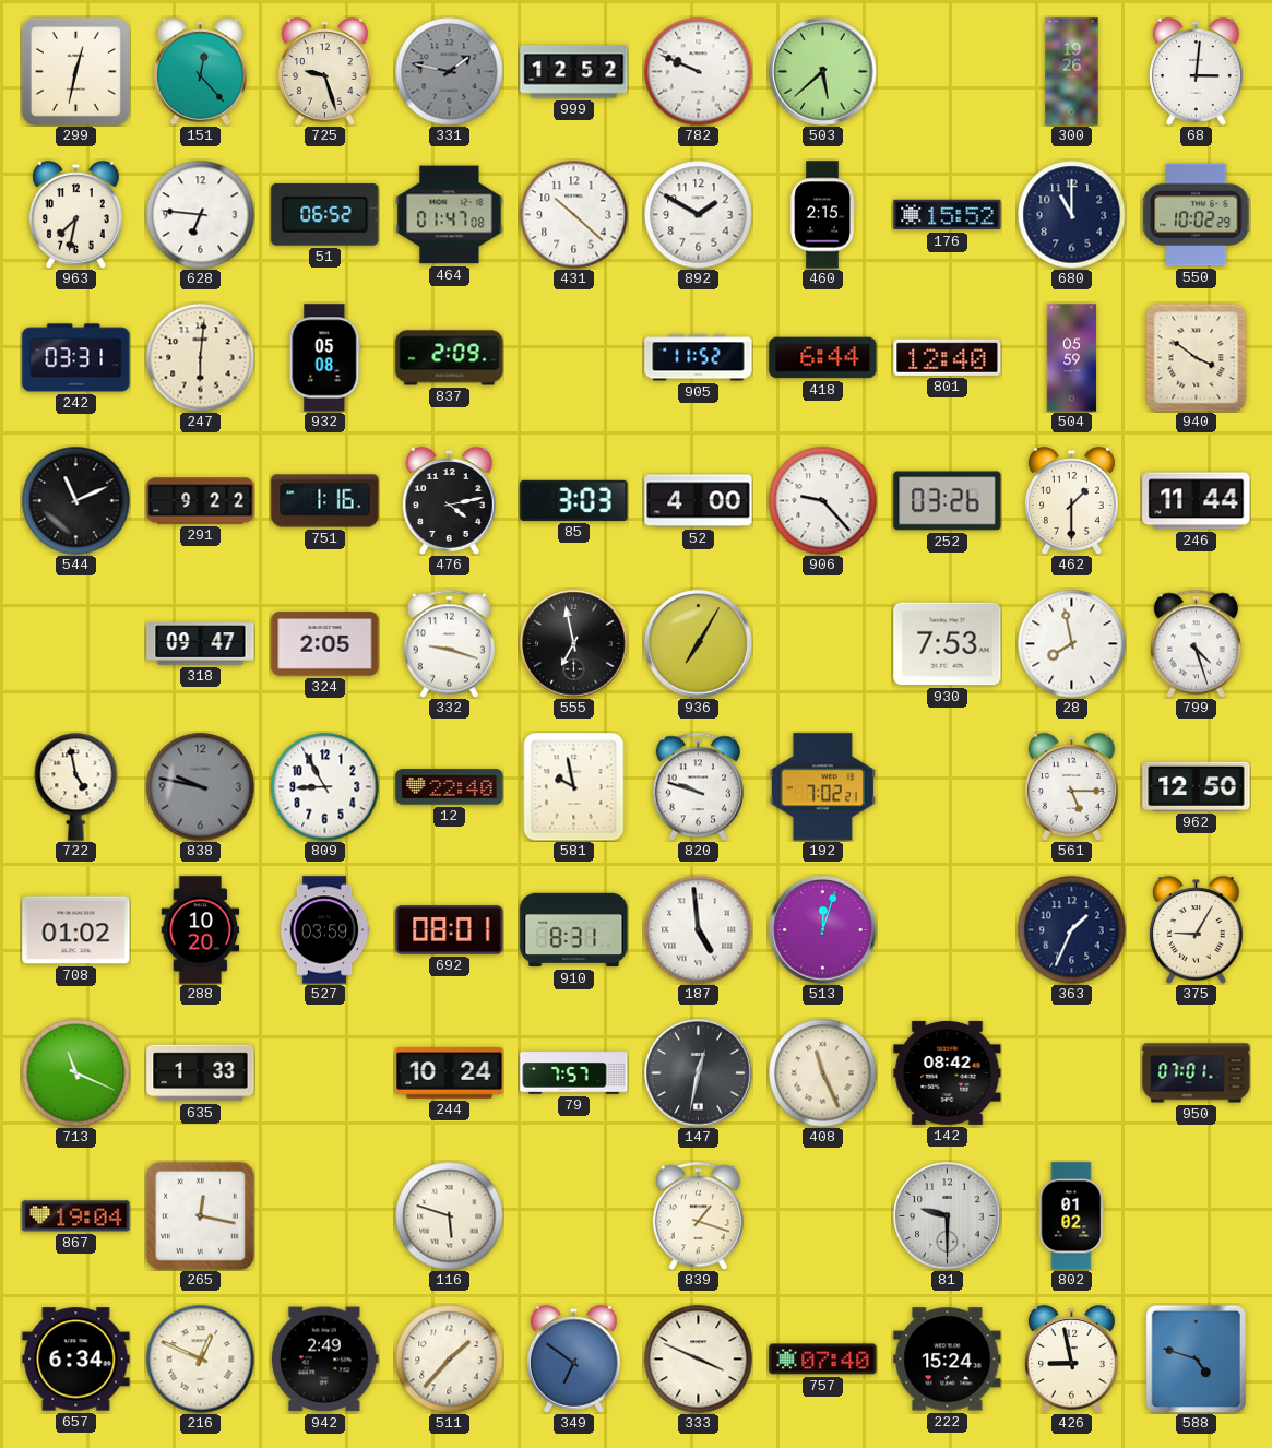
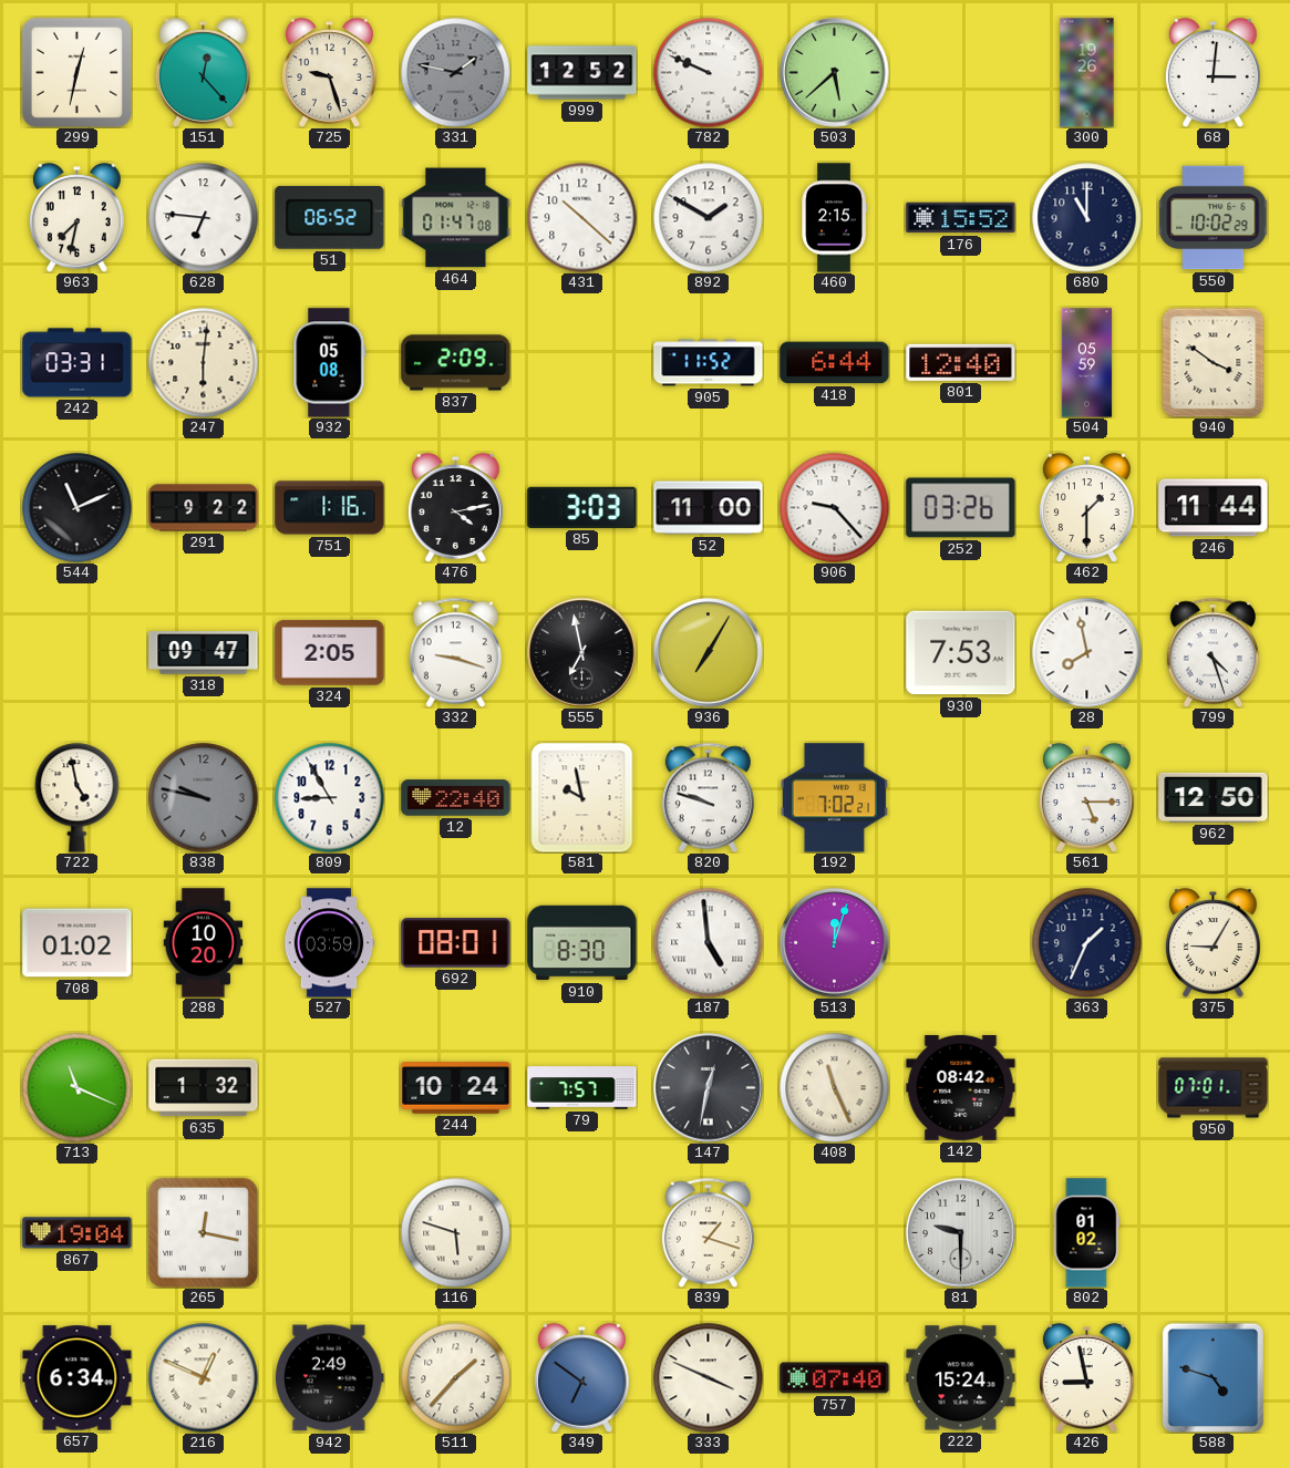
52: 4:00 -> 11:00
910: 8:31 -> 8:30
635: 1:33 -> 1:32
